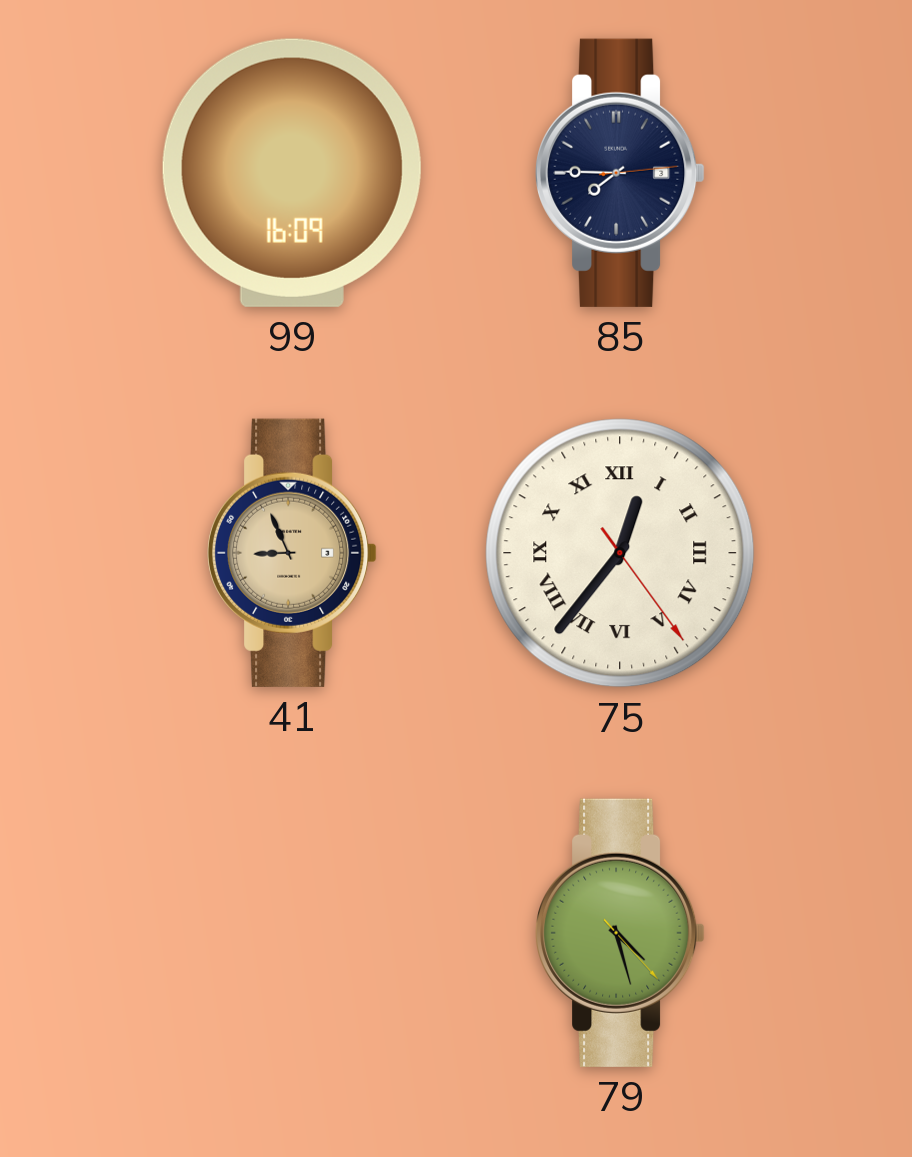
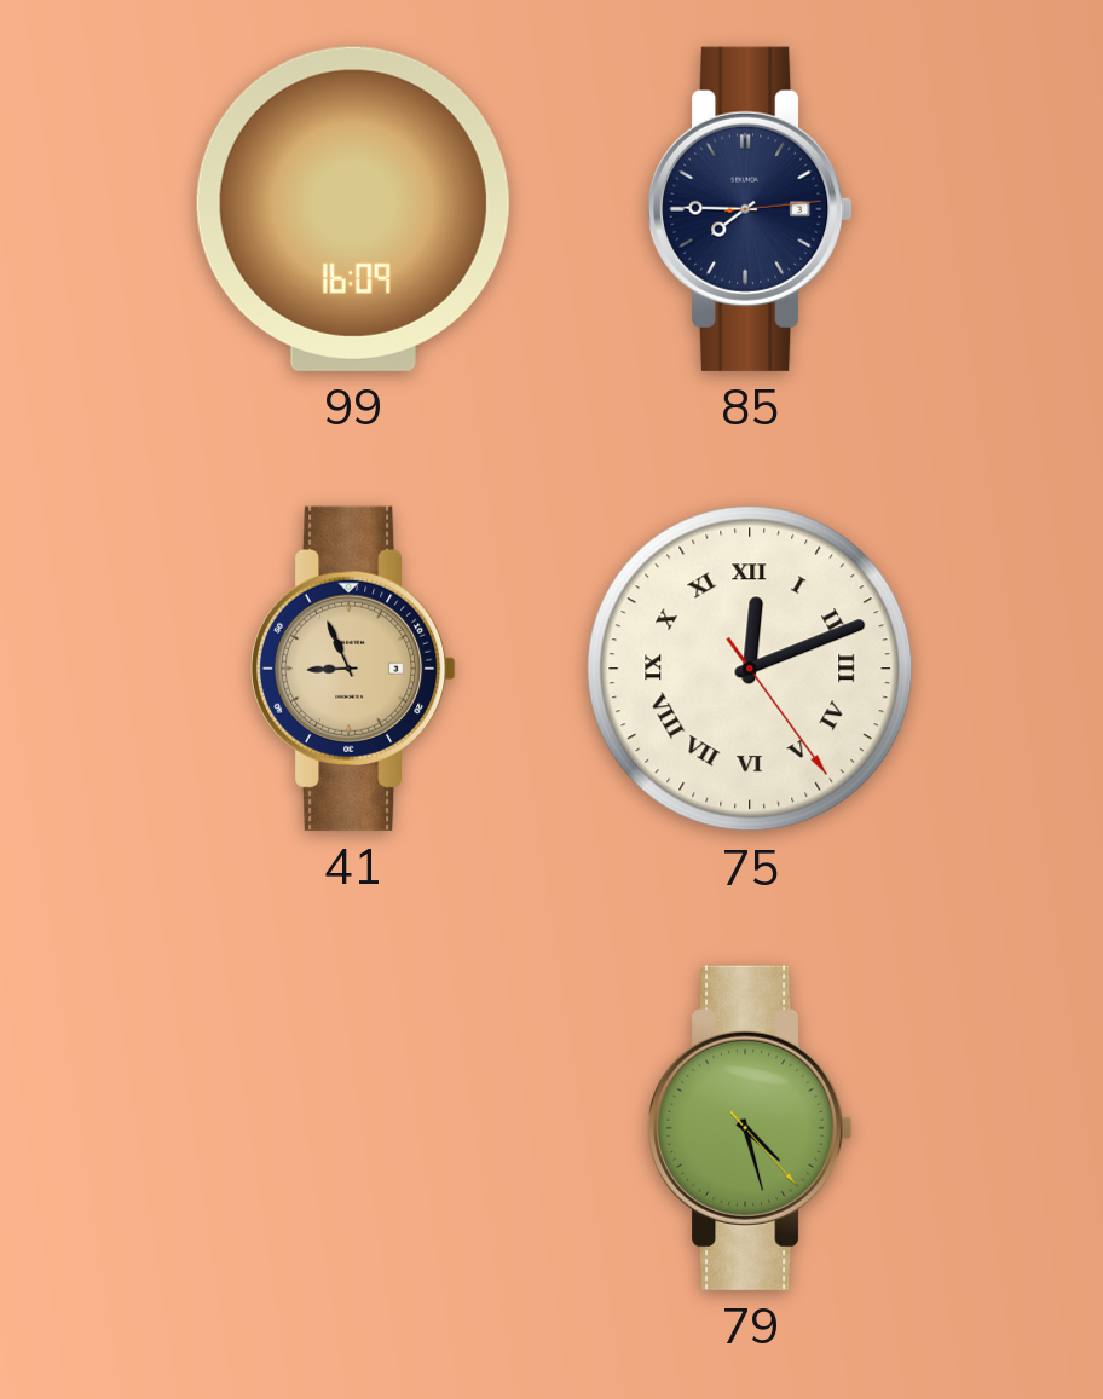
75: 12:36 -> 12:11
